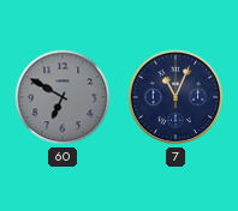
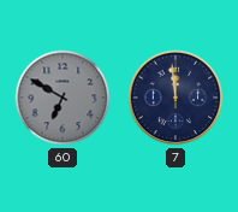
7: 11:04 -> 11:59
